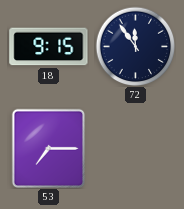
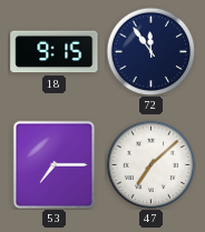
47: none -> 7:08
